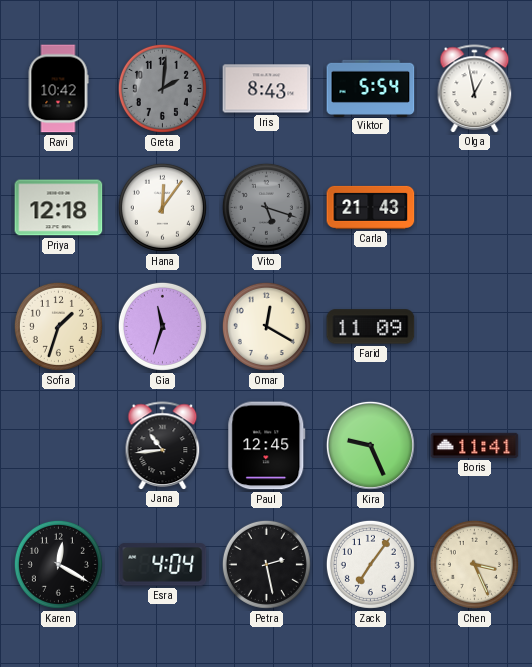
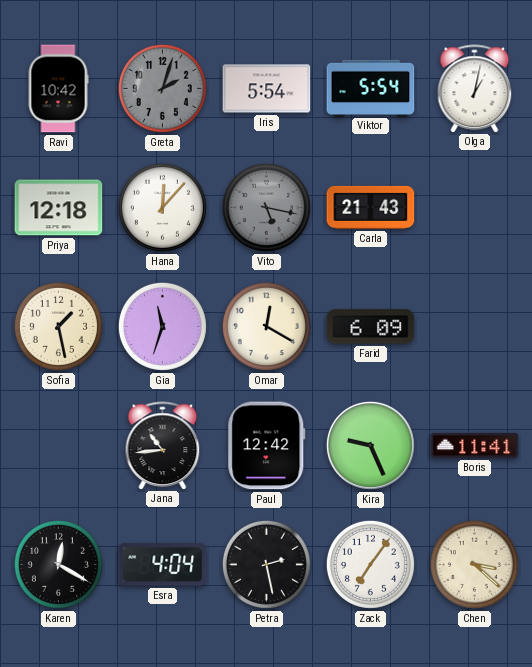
Greta: 2:01 -> 2:03
Iris: 8:43 -> 5:54
Olga: 12:58 -> 1:02
Hana: 12:06 -> 12:07
Vito: 5:18 -> 5:17
Sofia: 1:33 -> 1:28
Farid: 11:09 -> 6:09
Paul: 12:45 -> 12:42
Chen: 3:26 -> 3:22
